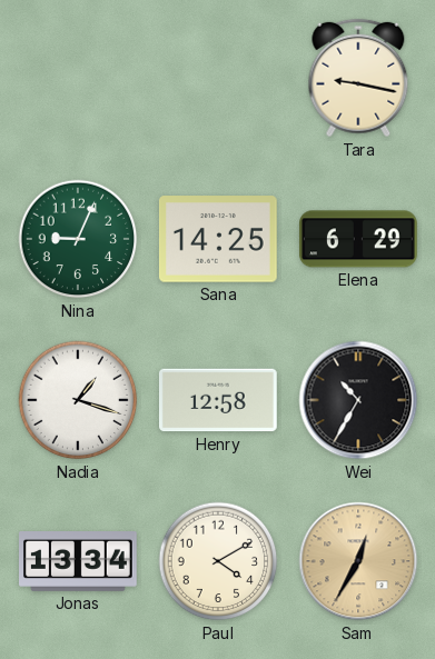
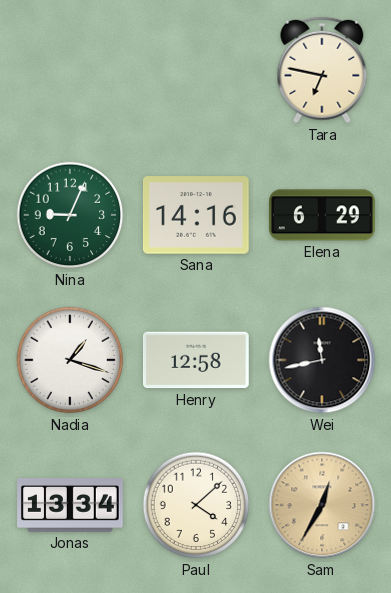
Tara: 9:17 -> 6:47
Sana: 14:25 -> 14:16
Wei: 10:35 -> 11:43
Paul: 4:10 -> 4:08
